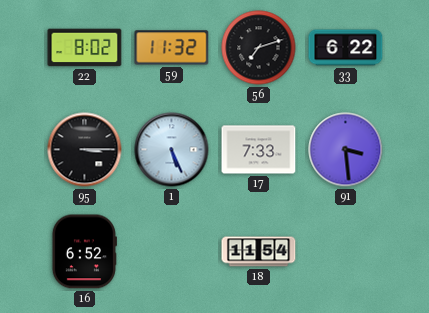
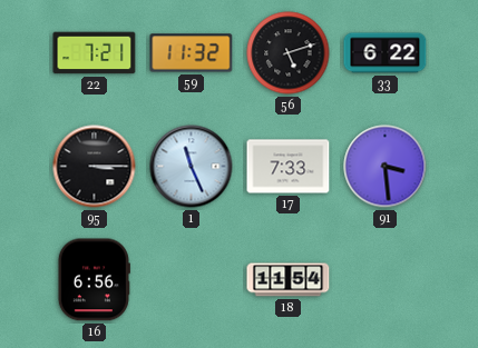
22: 8:02 -> 7:21
56: 7:12 -> 5:12
1: 5:26 -> 11:26
16: 6:52 -> 6:56
